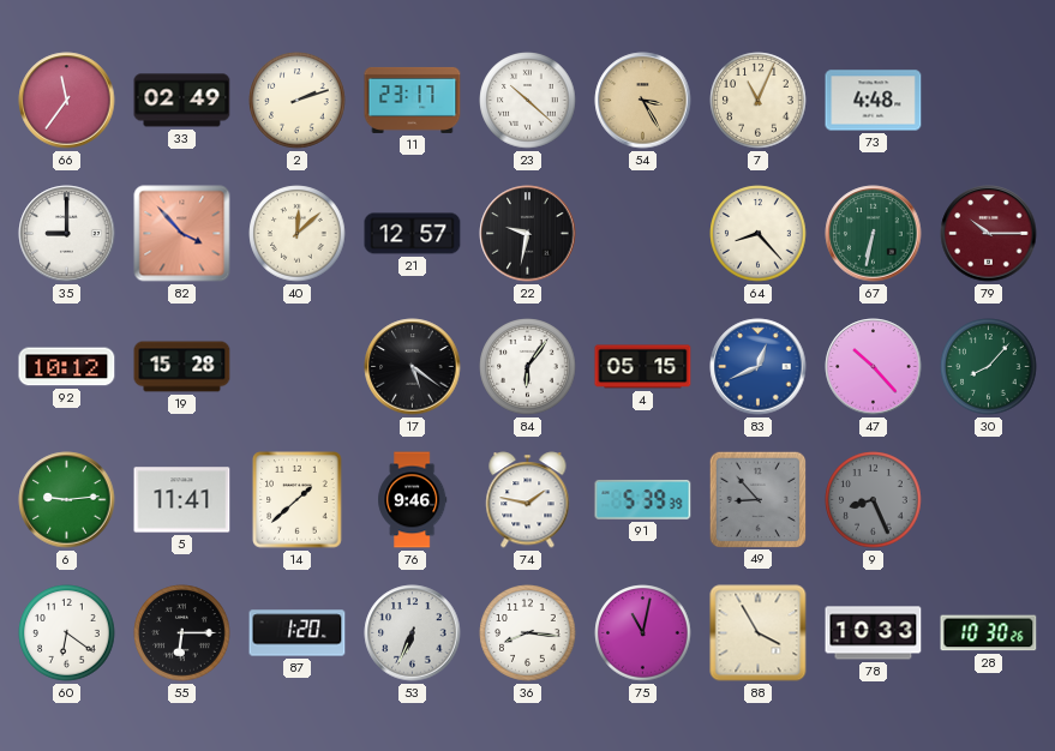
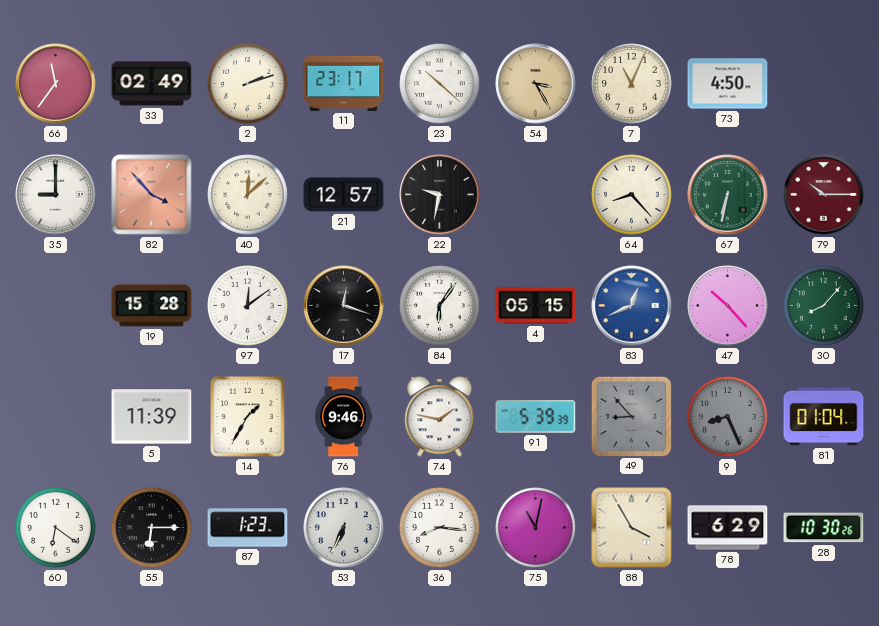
73: 4:48 -> 4:50
92: 10:12 -> none
97: none -> 12:09
17: 5:21 -> 12:18
6: 9:14 -> none
5: 11:41 -> 11:39
14: 1:38 -> 1:35
81: none -> 01:04
87: 1:20 -> 1:23
78: 10:33 -> 6:29
